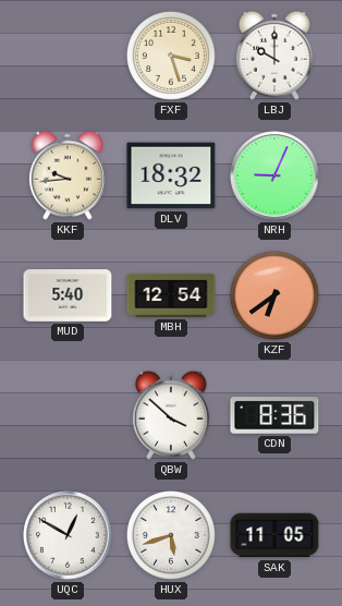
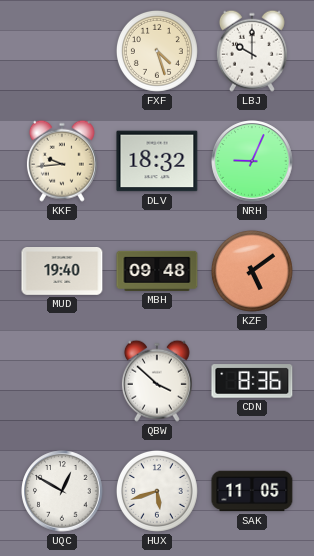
FXF: 3:27 -> 4:27
MUD: 5:40 -> 19:40
MBH: 12:54 -> 09:48
KZF: 6:39 -> 5:09
